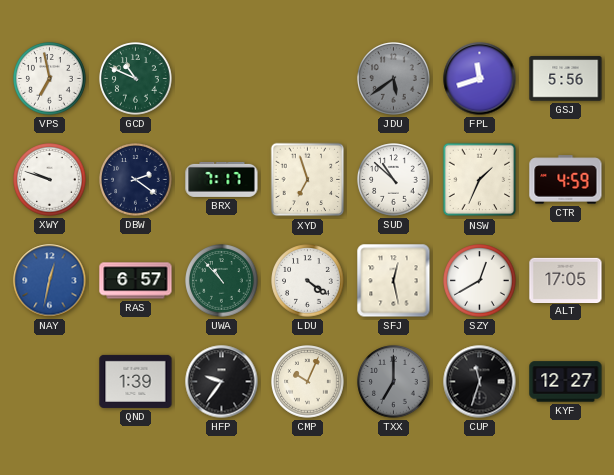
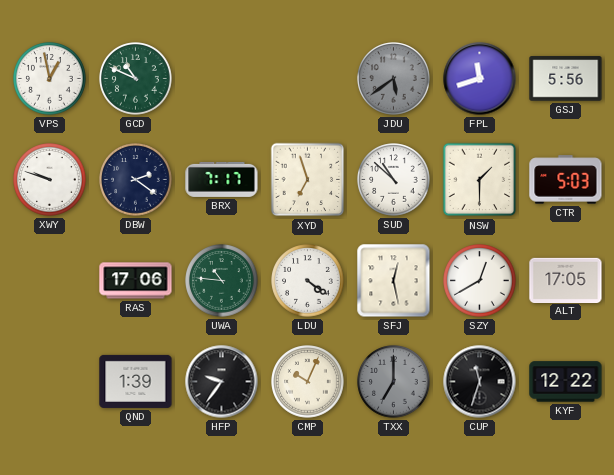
VPS: 6:58 -> 12:58
NSW: 1:34 -> 1:30
CTR: 4:59 -> 5:03
NAY: 12:32 -> none
RAS: 6:57 -> 17:06
UWA: 10:53 -> 10:46
KYF: 12:27 -> 12:22
